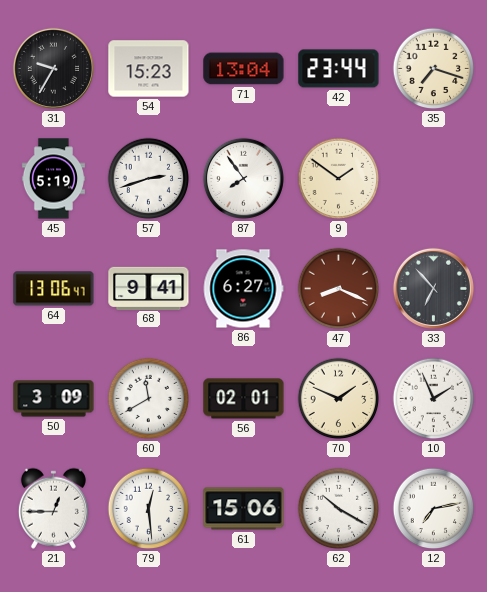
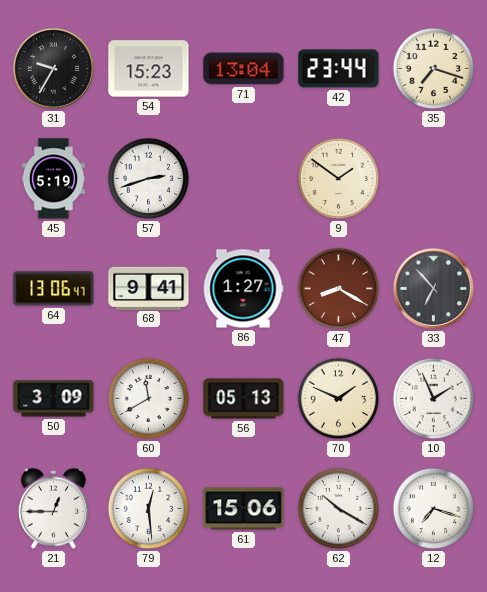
87: 7:54 -> none
86: 6:27 -> 1:27
47: 8:19 -> 8:20
56: 02:01 -> 05:13
12: 7:13 -> 7:18
